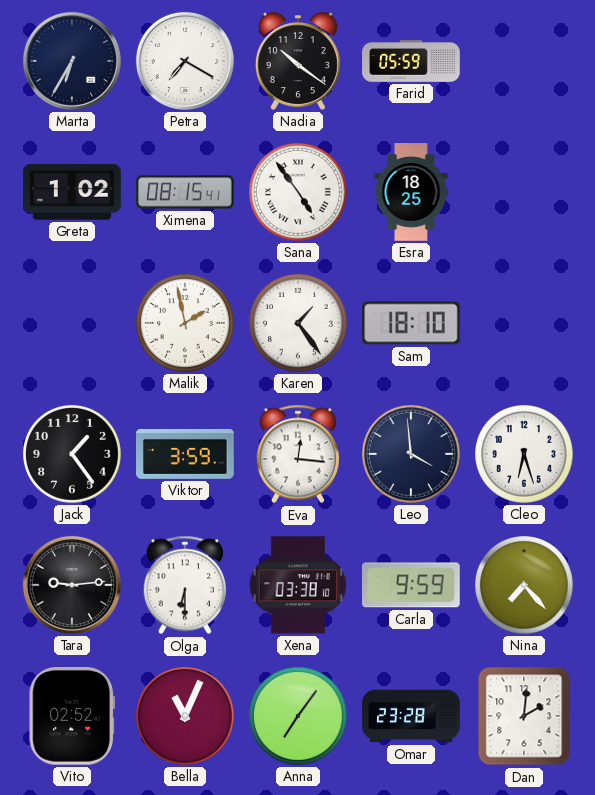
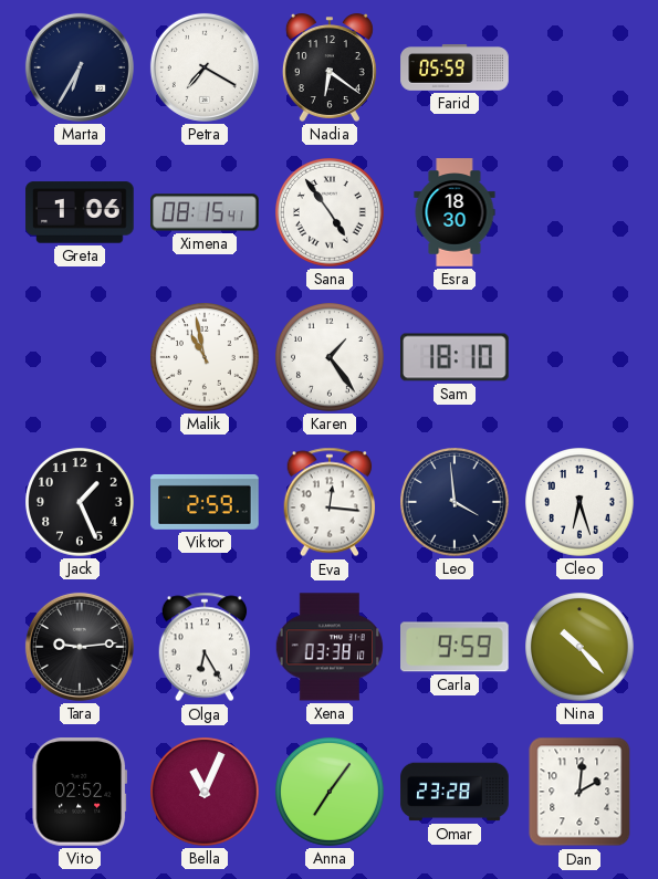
Nadia: 10:21 -> 6:21
Greta: 1:02 -> 1:06
Esra: 18:25 -> 18:30
Malik: 1:58 -> 10:58
Jack: 1:24 -> 1:26
Viktor: 3:59 -> 2:59
Olga: 6:30 -> 6:25
Nina: 7:23 -> 10:23
